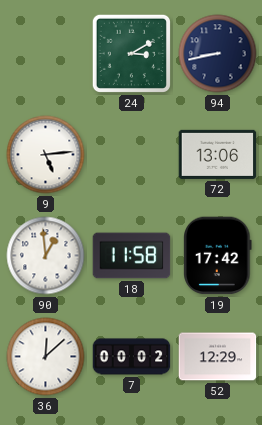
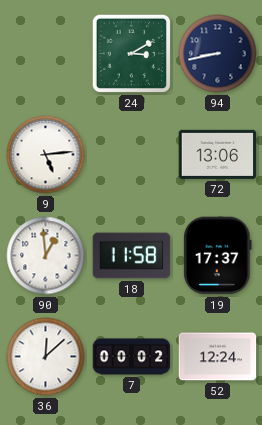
19: 17:42 -> 17:37
52: 12:29 -> 12:24
